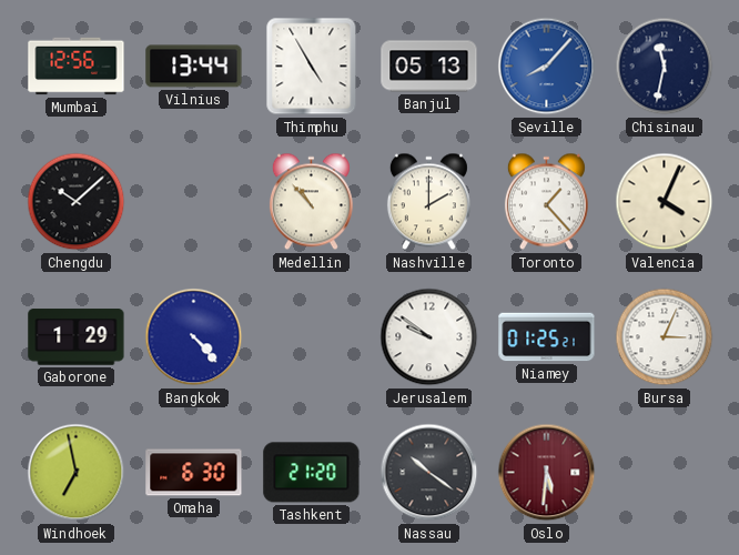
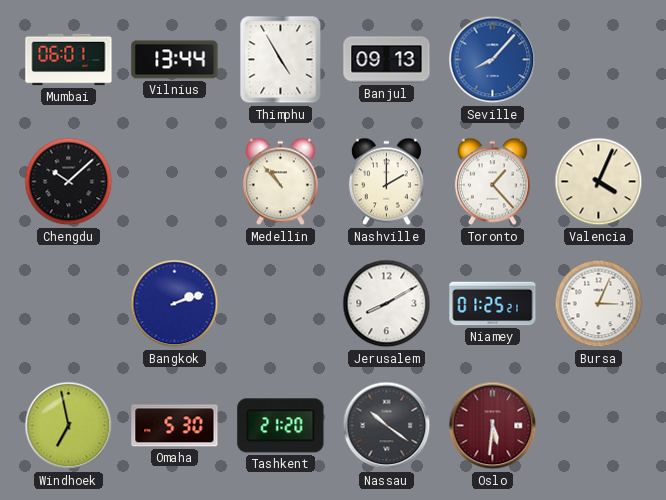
Mumbai: 12:56 -> 06:01
Banjul: 05:13 -> 09:13
Chisinau: 11:32 -> none
Gaborone: 1:29 -> none
Bangkok: 4:23 -> 2:12
Jerusalem: 9:51 -> 8:10
Omaha: 6:30 -> 5:30
